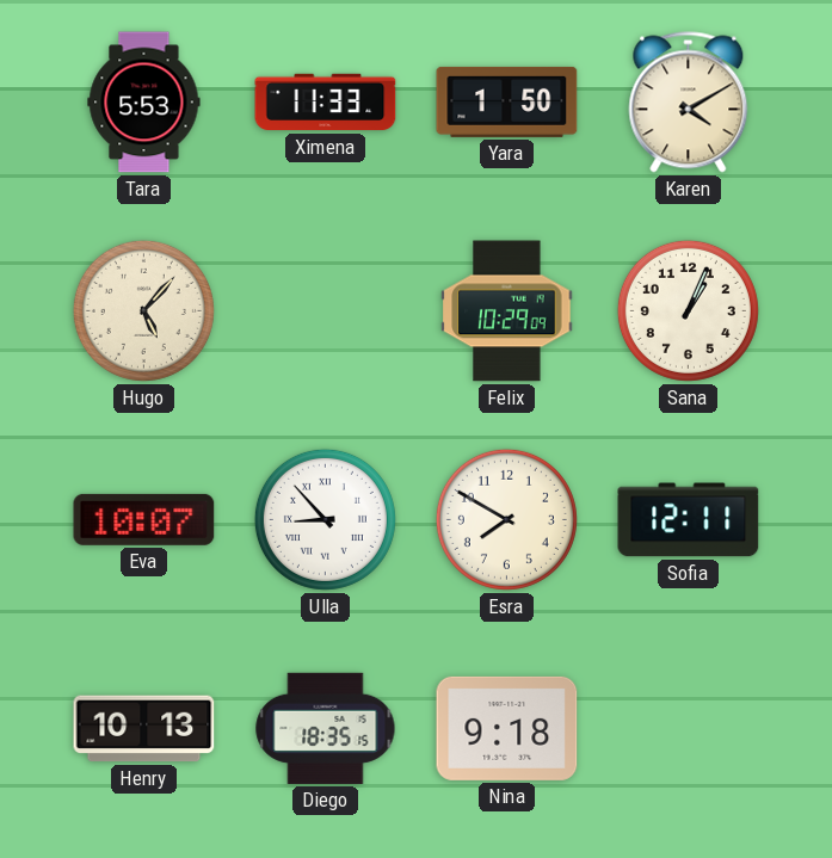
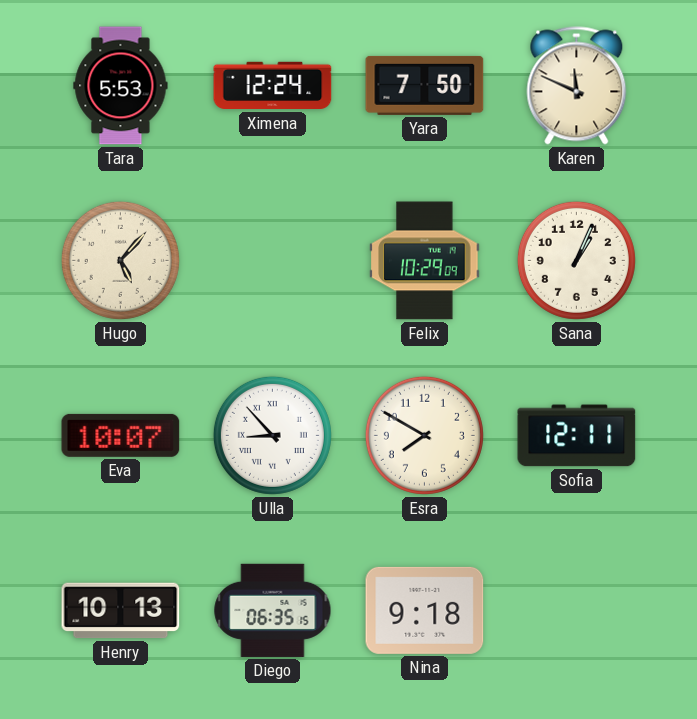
Ximena: 11:33 -> 12:24
Yara: 1:50 -> 7:50
Karen: 4:10 -> 11:49
Diego: 18:35 -> 06:35
